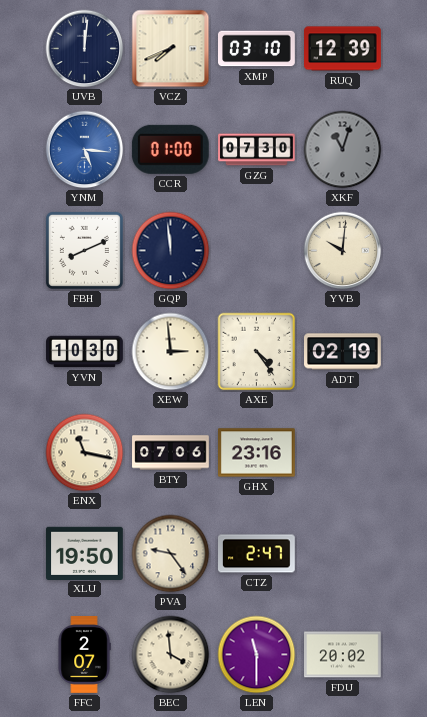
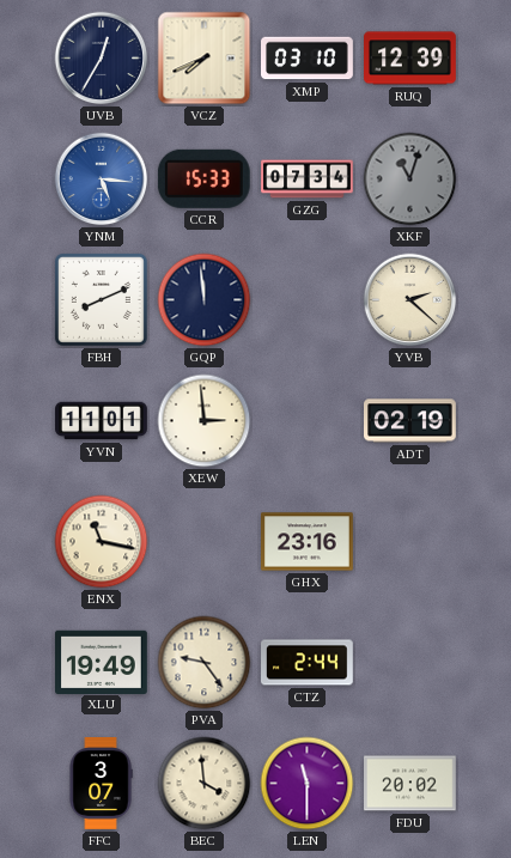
UVB: 12:01 -> 12:35
CCR: 01:00 -> 15:33
GZG: 07:30 -> 07:34
YVB: 10:01 -> 2:22
YVN: 10:30 -> 11:01
AXE: 4:24 -> none
BTY: 07:06 -> none
XLU: 19:50 -> 19:49
CTZ: 2:47 -> 2:44
FFC: 2:07 -> 3:07
